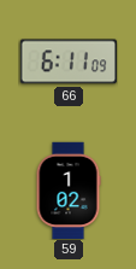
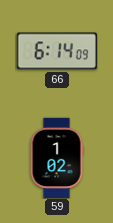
66: 6:11 -> 6:14
